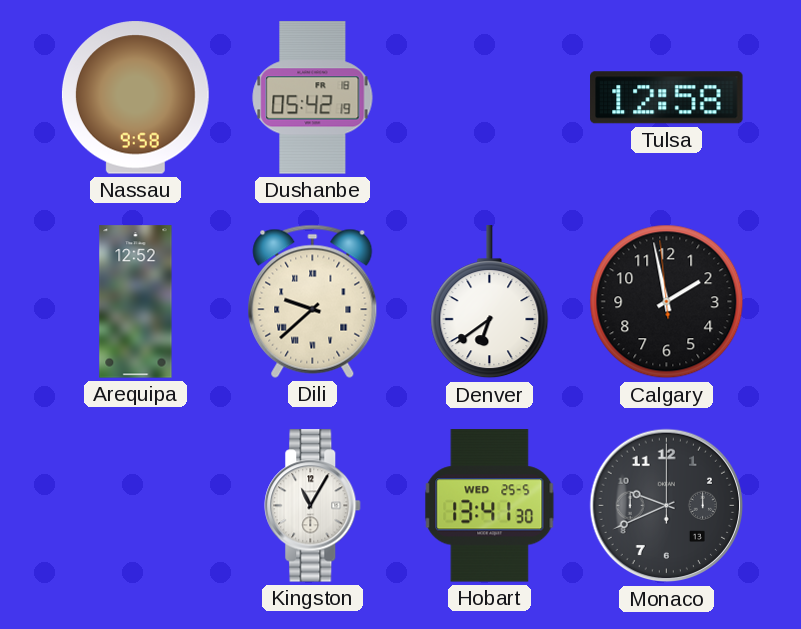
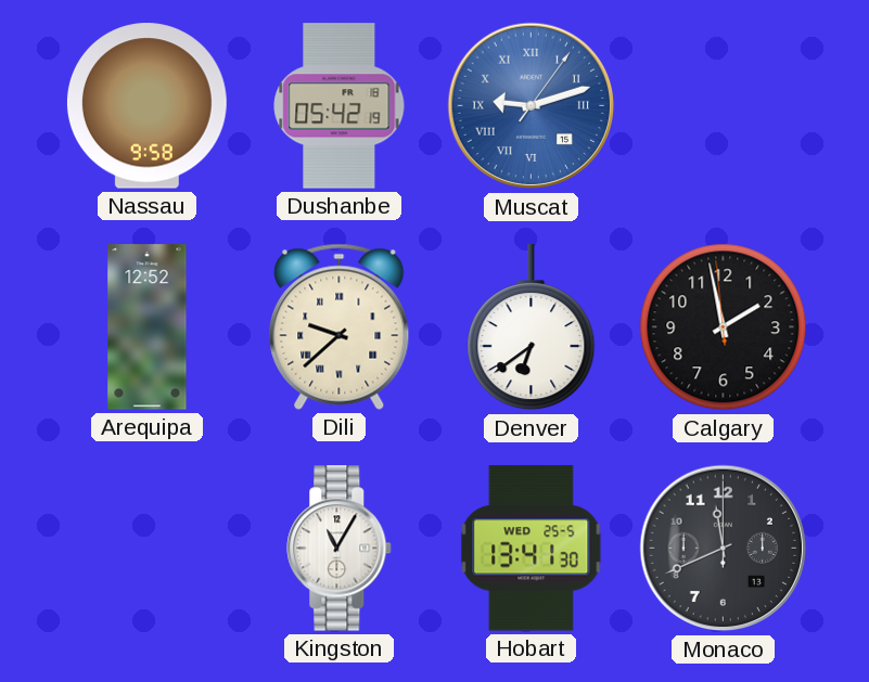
Muscat: none -> 9:12
Tulsa: 12:58 -> none
Monaco: 9:41 -> 11:41
